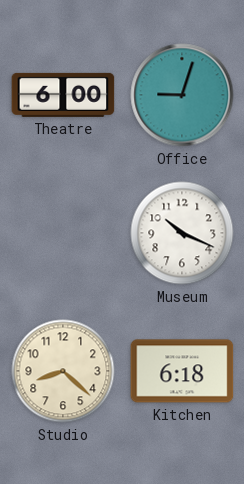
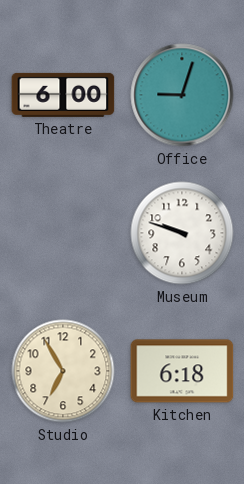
Museum: 10:19 -> 9:48
Studio: 8:22 -> 6:55
